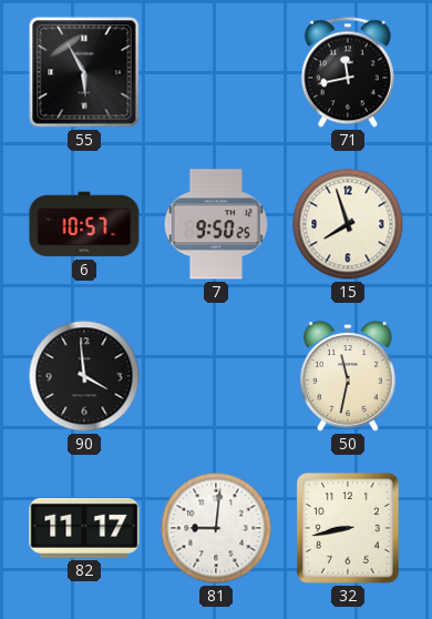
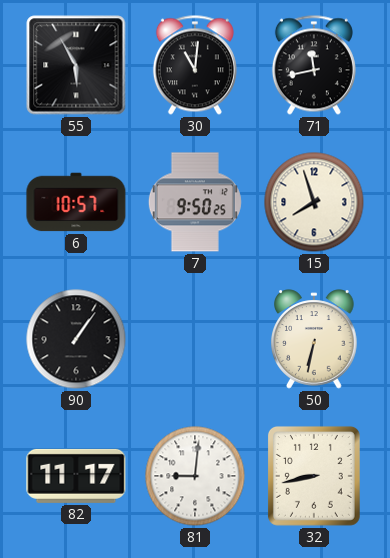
30: none -> 11:01
90: 3:59 -> 1:06
50: 11:32 -> 6:32
